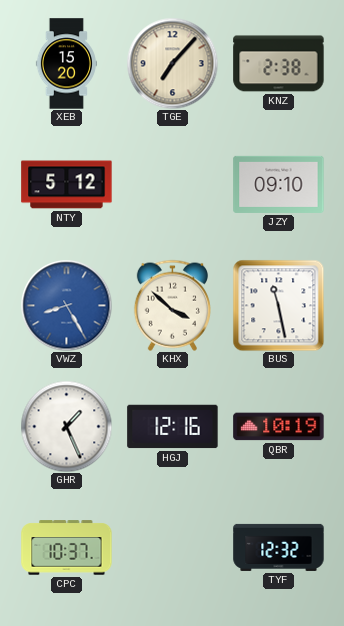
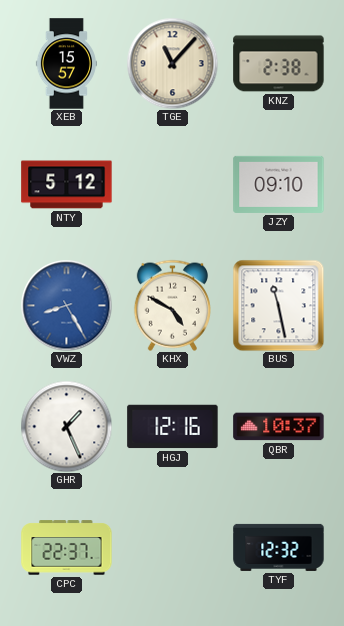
XEB: 15:20 -> 15:57
TGE: 7:07 -> 11:07
KHX: 3:52 -> 4:50
QBR: 10:19 -> 10:37
CPC: 10:37 -> 22:37
